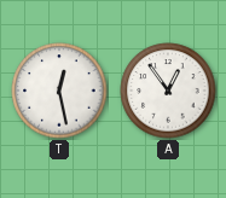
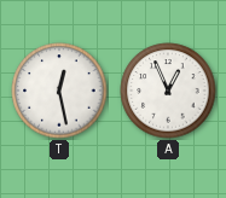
A: 12:54 -> 12:56
